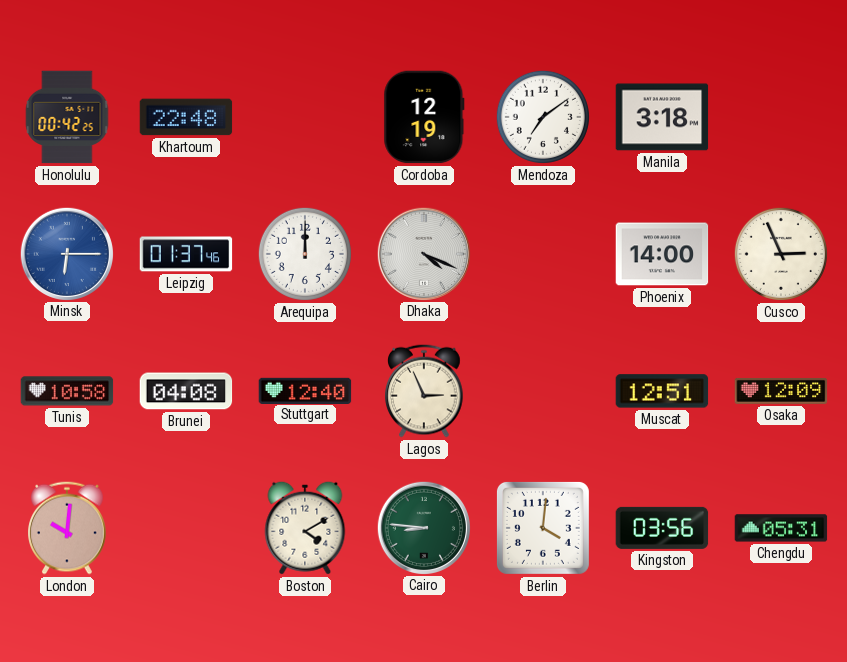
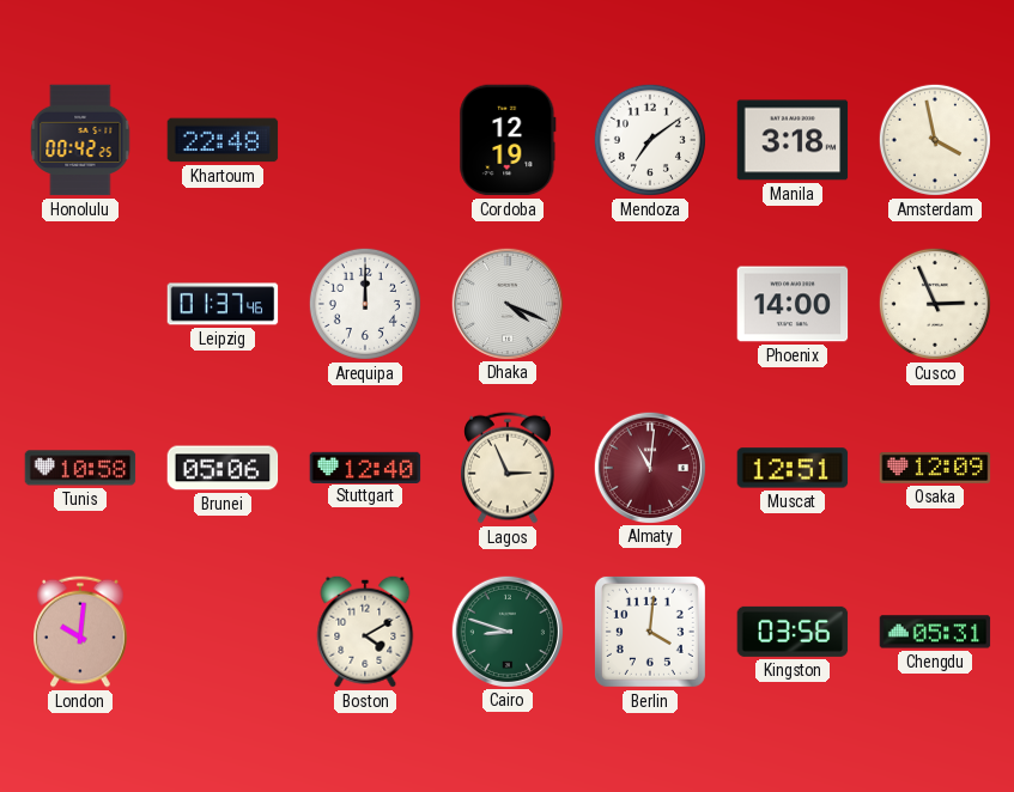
Amsterdam: none -> 3:58
Minsk: 6:15 -> none
Brunei: 04:08 -> 05:06
Almaty: none -> 11:01
Cairo: 8:46 -> 8:48
